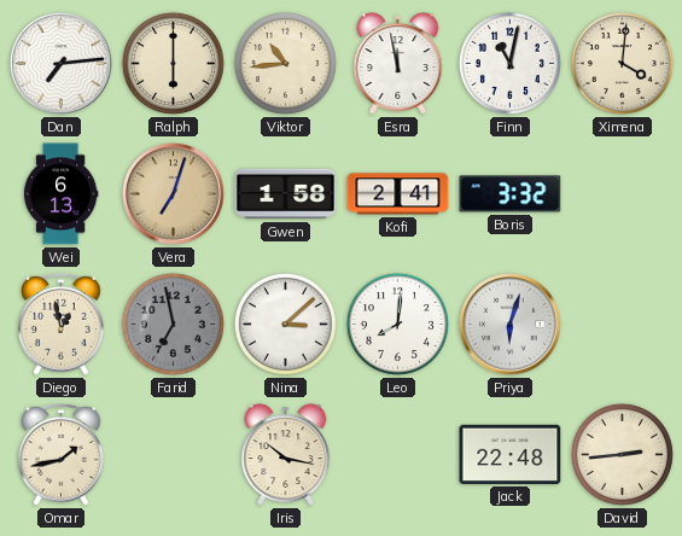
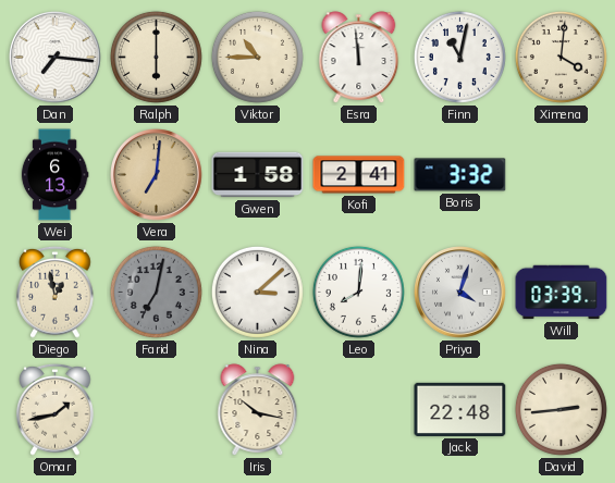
Dan: 7:14 -> 7:16
Viktor: 10:44 -> 10:45
Esra: 11:58 -> 11:59
Vera: 7:03 -> 7:01
Farid: 6:58 -> 7:02
Priya: 6:03 -> 4:03
Will: none -> 03:39
